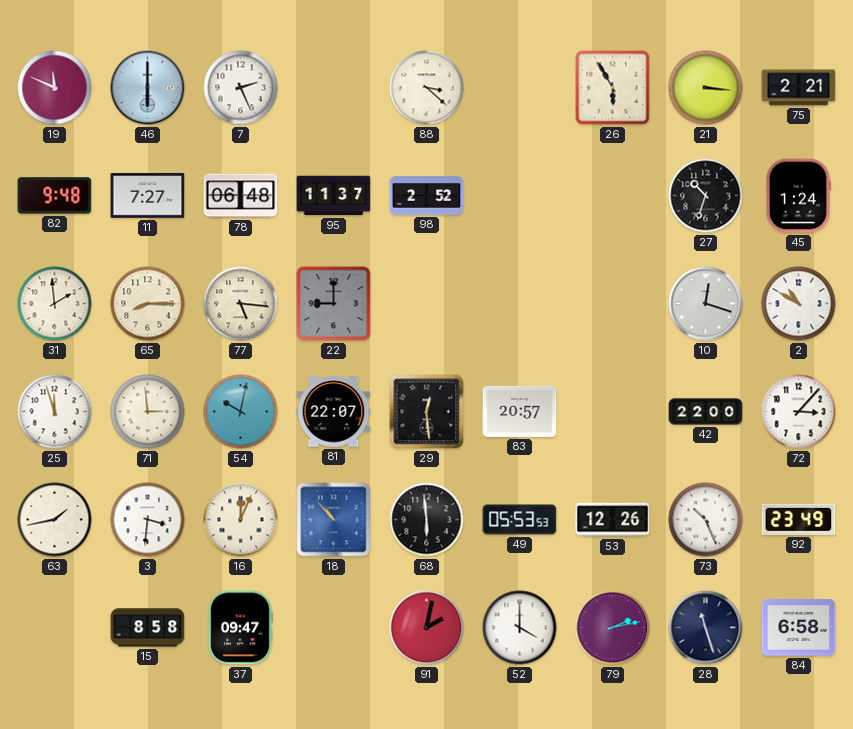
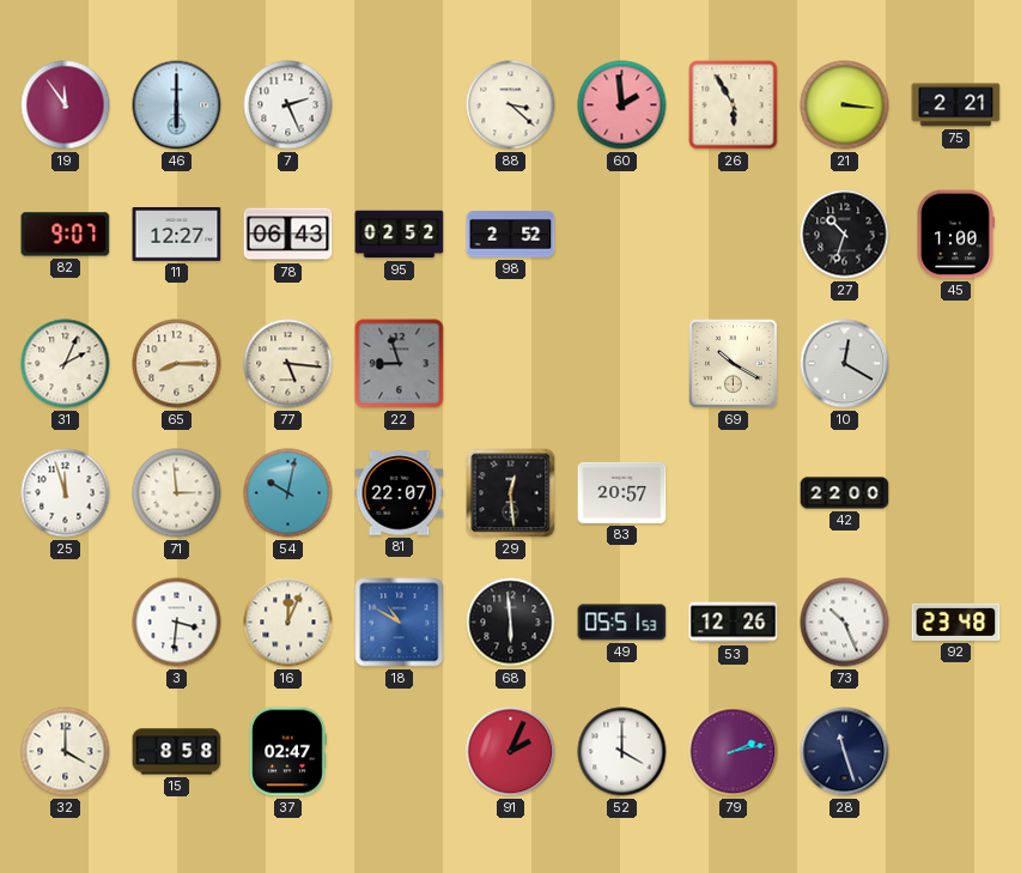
19: 11:49 -> 11:54
60: none -> 1:59
82: 9:48 -> 9:07
11: 7:27 -> 12:27
78: 06:48 -> 06:43
95: 11:37 -> 02:52
45: 1:24 -> 1:00
31: 1:59 -> 2:04
22: 9:00 -> 8:57
69: none -> 10:20
10: 12:18 -> 12:20
2: 10:50 -> none
72: 3:07 -> none
63: 1:43 -> none
18: 10:53 -> 10:50
49: 05:53 -> 05:51
92: 23:49 -> 23:48
32: none -> 4:00
37: 09:47 -> 02:47
91: 2:02 -> 2:04
84: 6:58 -> none
